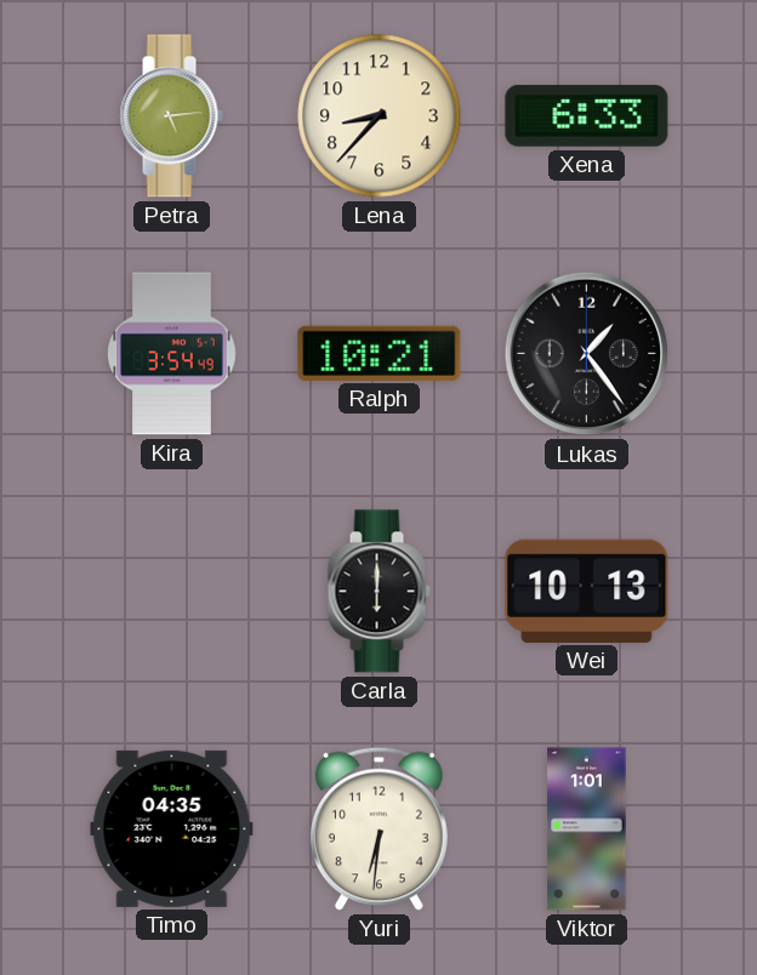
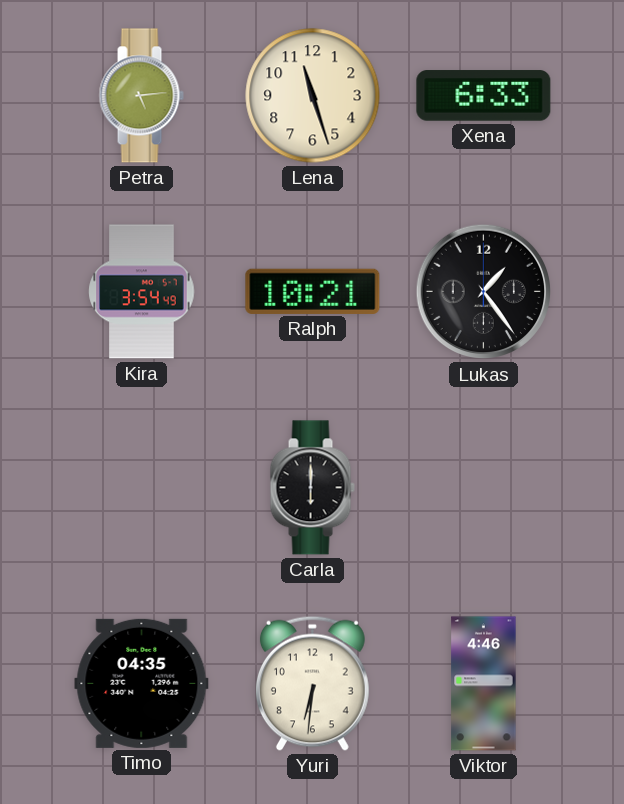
Lena: 8:37 -> 11:27
Wei: 10:13 -> none
Viktor: 1:01 -> 4:46
